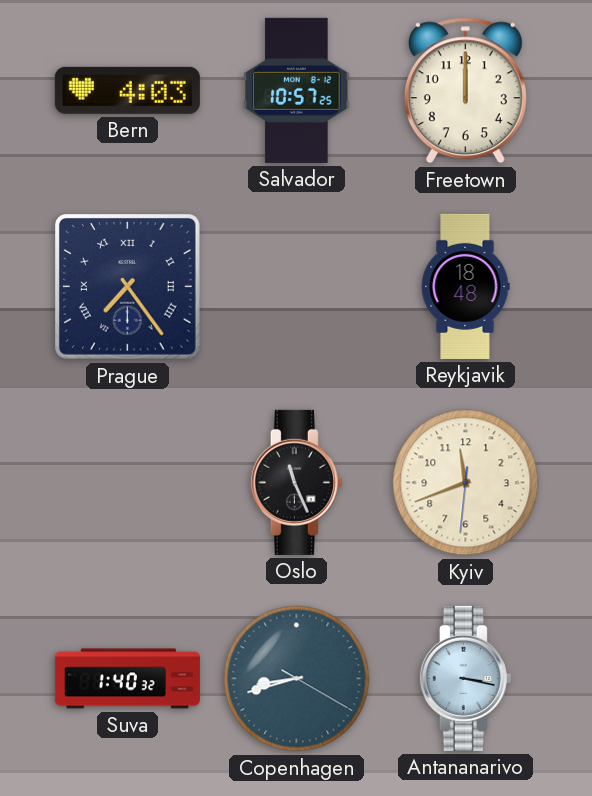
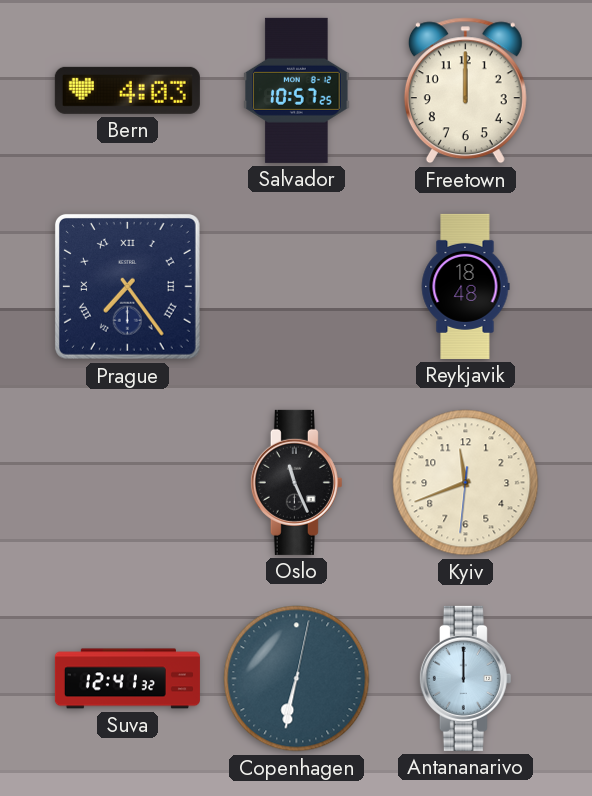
Suva: 1:40 -> 12:41
Copenhagen: 8:42 -> 6:32
Antananarivo: 3:17 -> 12:00
